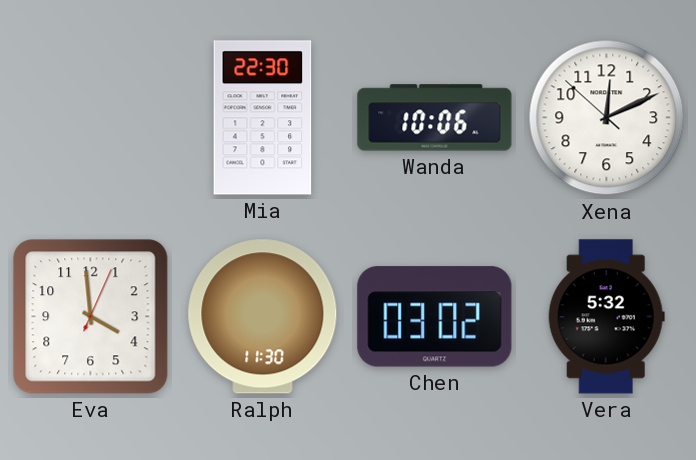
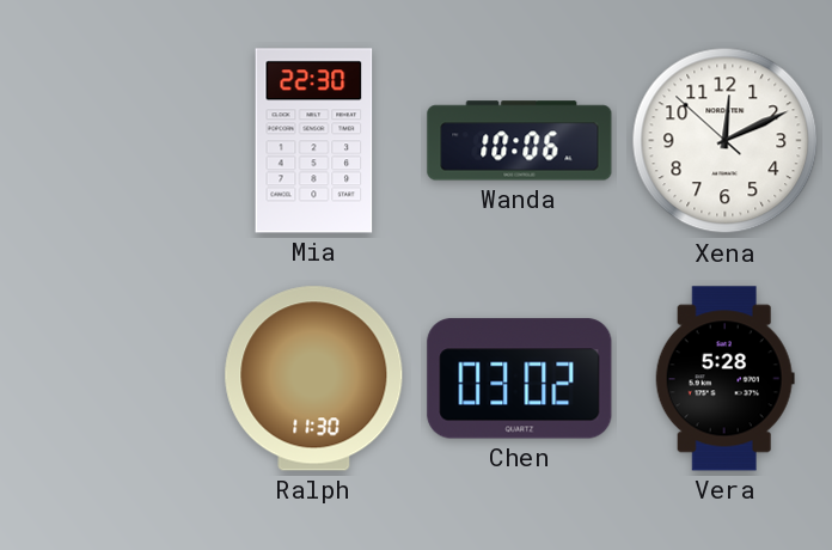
Eva: 3:59 -> none
Vera: 5:32 -> 5:28
